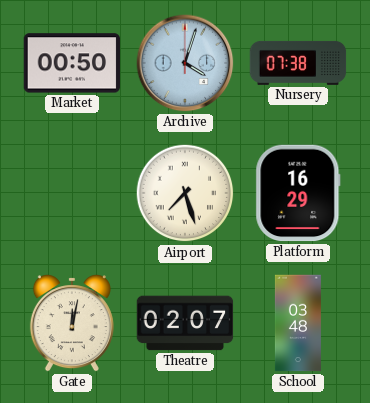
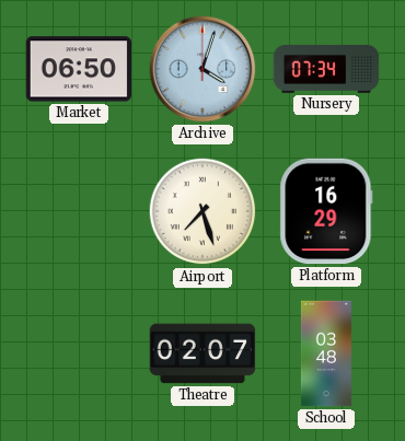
Market: 00:50 -> 06:50
Nursery: 07:38 -> 07:34
Gate: 12:02 -> none
